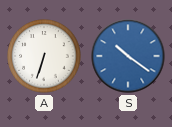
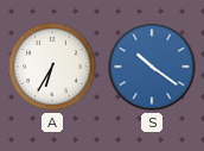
A: 6:33 -> 6:35
